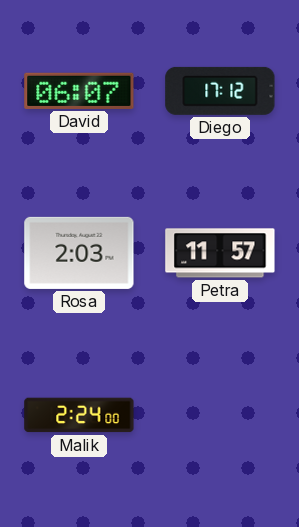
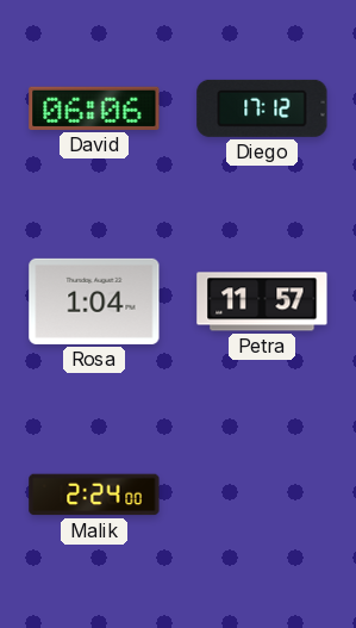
David: 06:07 -> 06:06
Rosa: 2:03 -> 1:04
